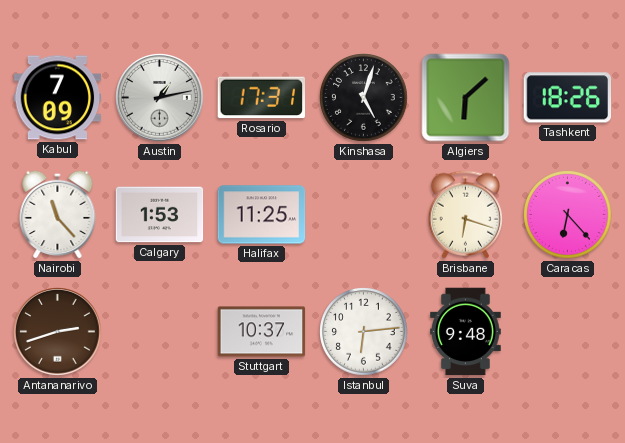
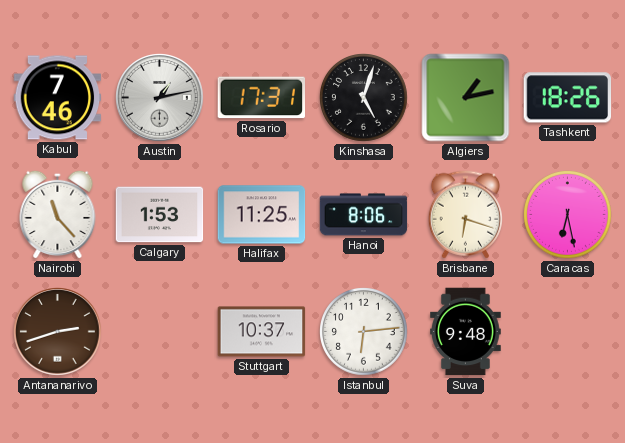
Kabul: 7:09 -> 7:46
Algiers: 6:08 -> 1:13
Hanoi: none -> 8:06
Caracas: 6:23 -> 6:28
